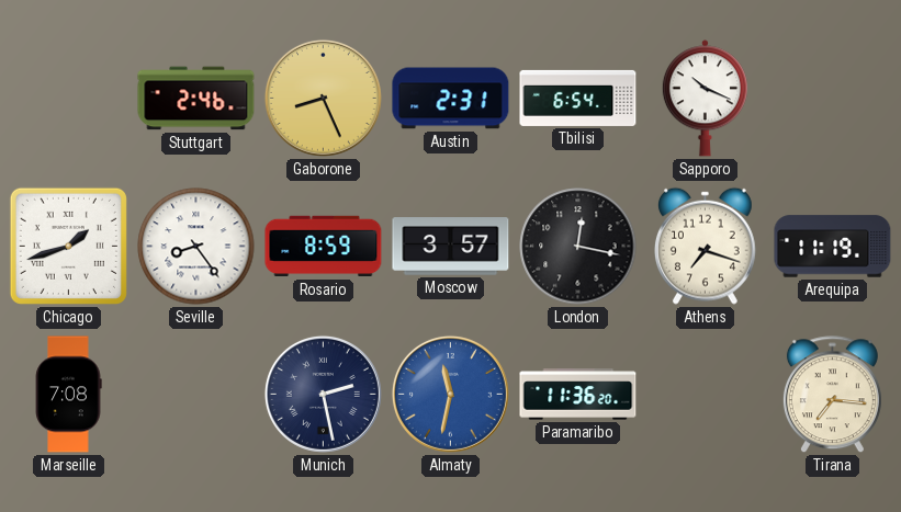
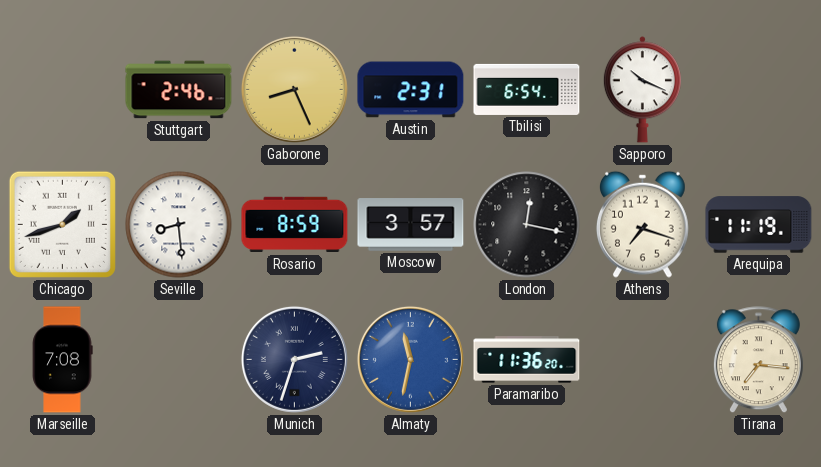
Seville: 8:24 -> 8:29
Munich: 2:28 -> 2:33
